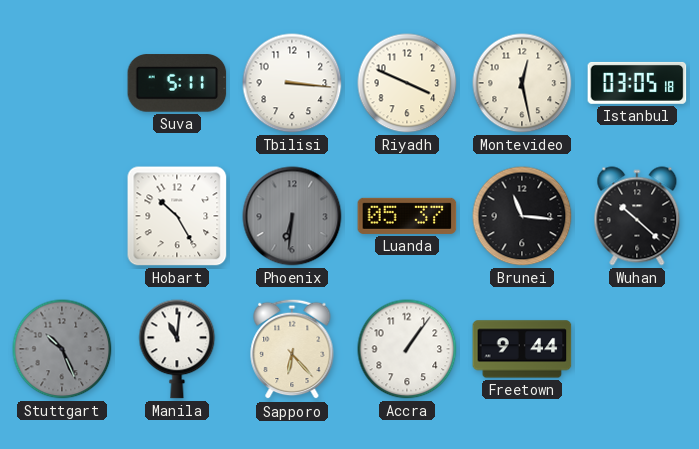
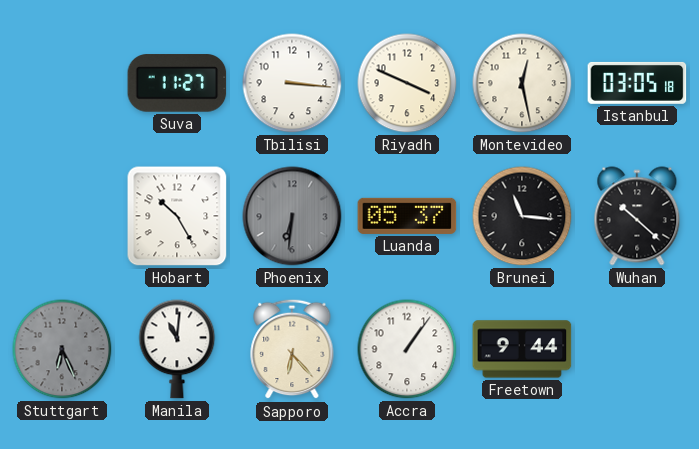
Suva: 5:11 -> 11:27
Stuttgart: 10:26 -> 6:26
